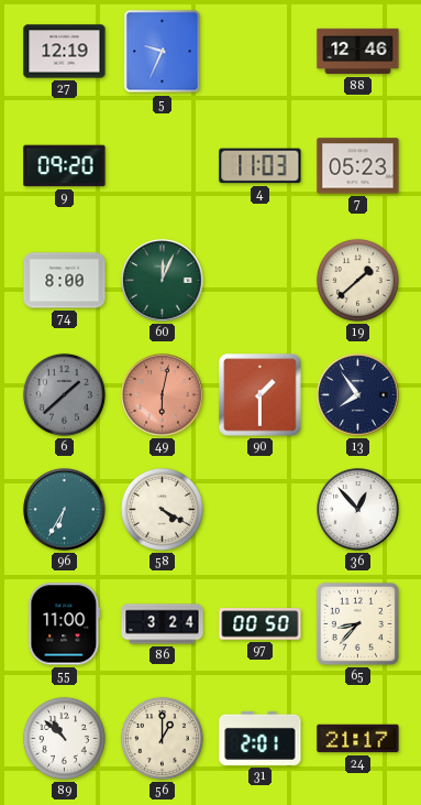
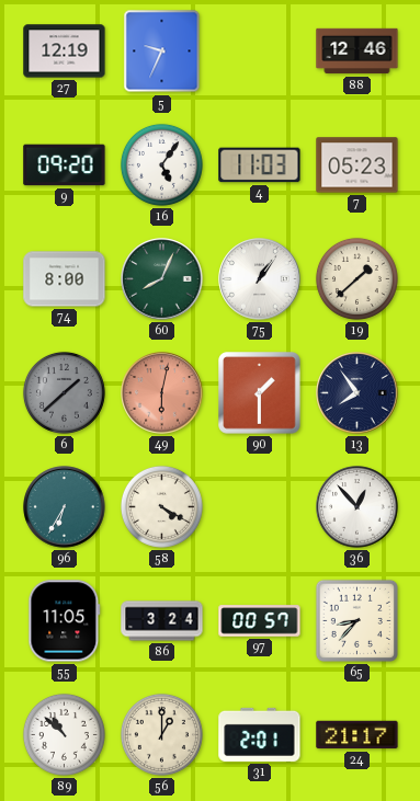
16: none -> 5:06
60: 12:04 -> 8:04
75: none -> 1:06
55: 11:00 -> 11:05
97: 00:50 -> 00:57
